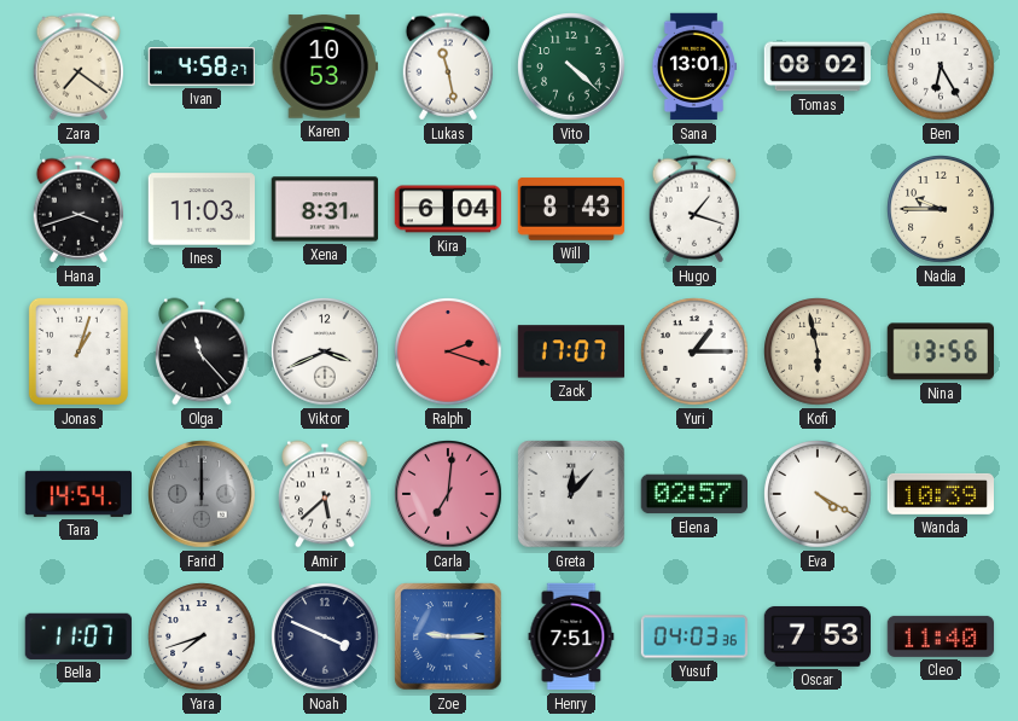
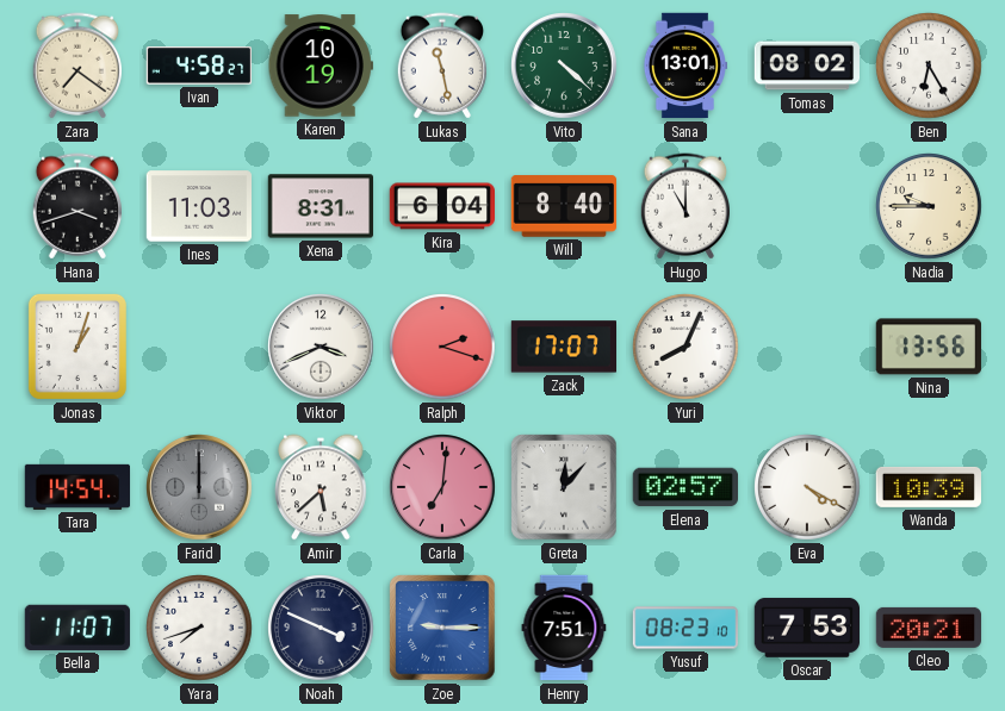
Karen: 10:53 -> 10:19
Will: 8:43 -> 8:40
Hugo: 1:18 -> 11:00
Olga: 11:23 -> none
Yuri: 1:15 -> 8:04
Kofi: 5:58 -> none
Yusuf: 04:03 -> 08:23
Cleo: 11:40 -> 20:21
